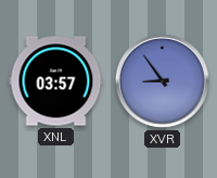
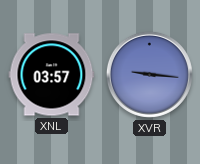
XVR: 8:54 -> 9:16
